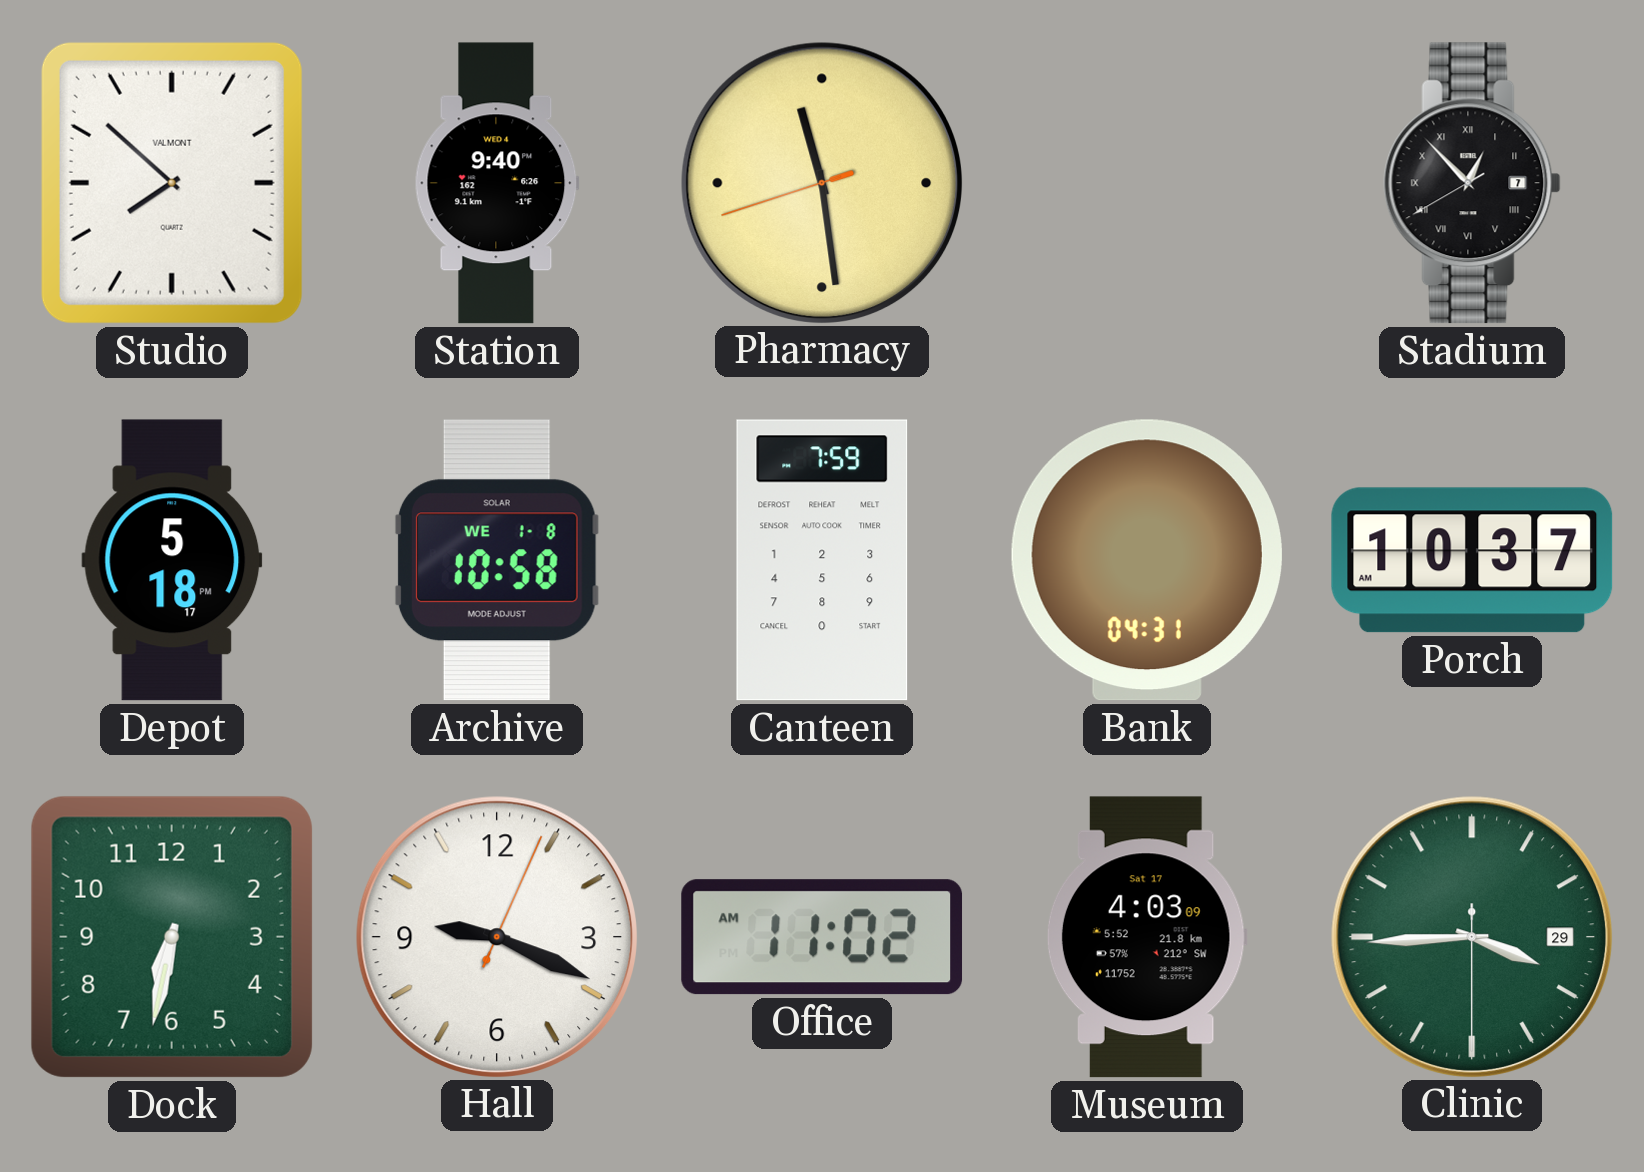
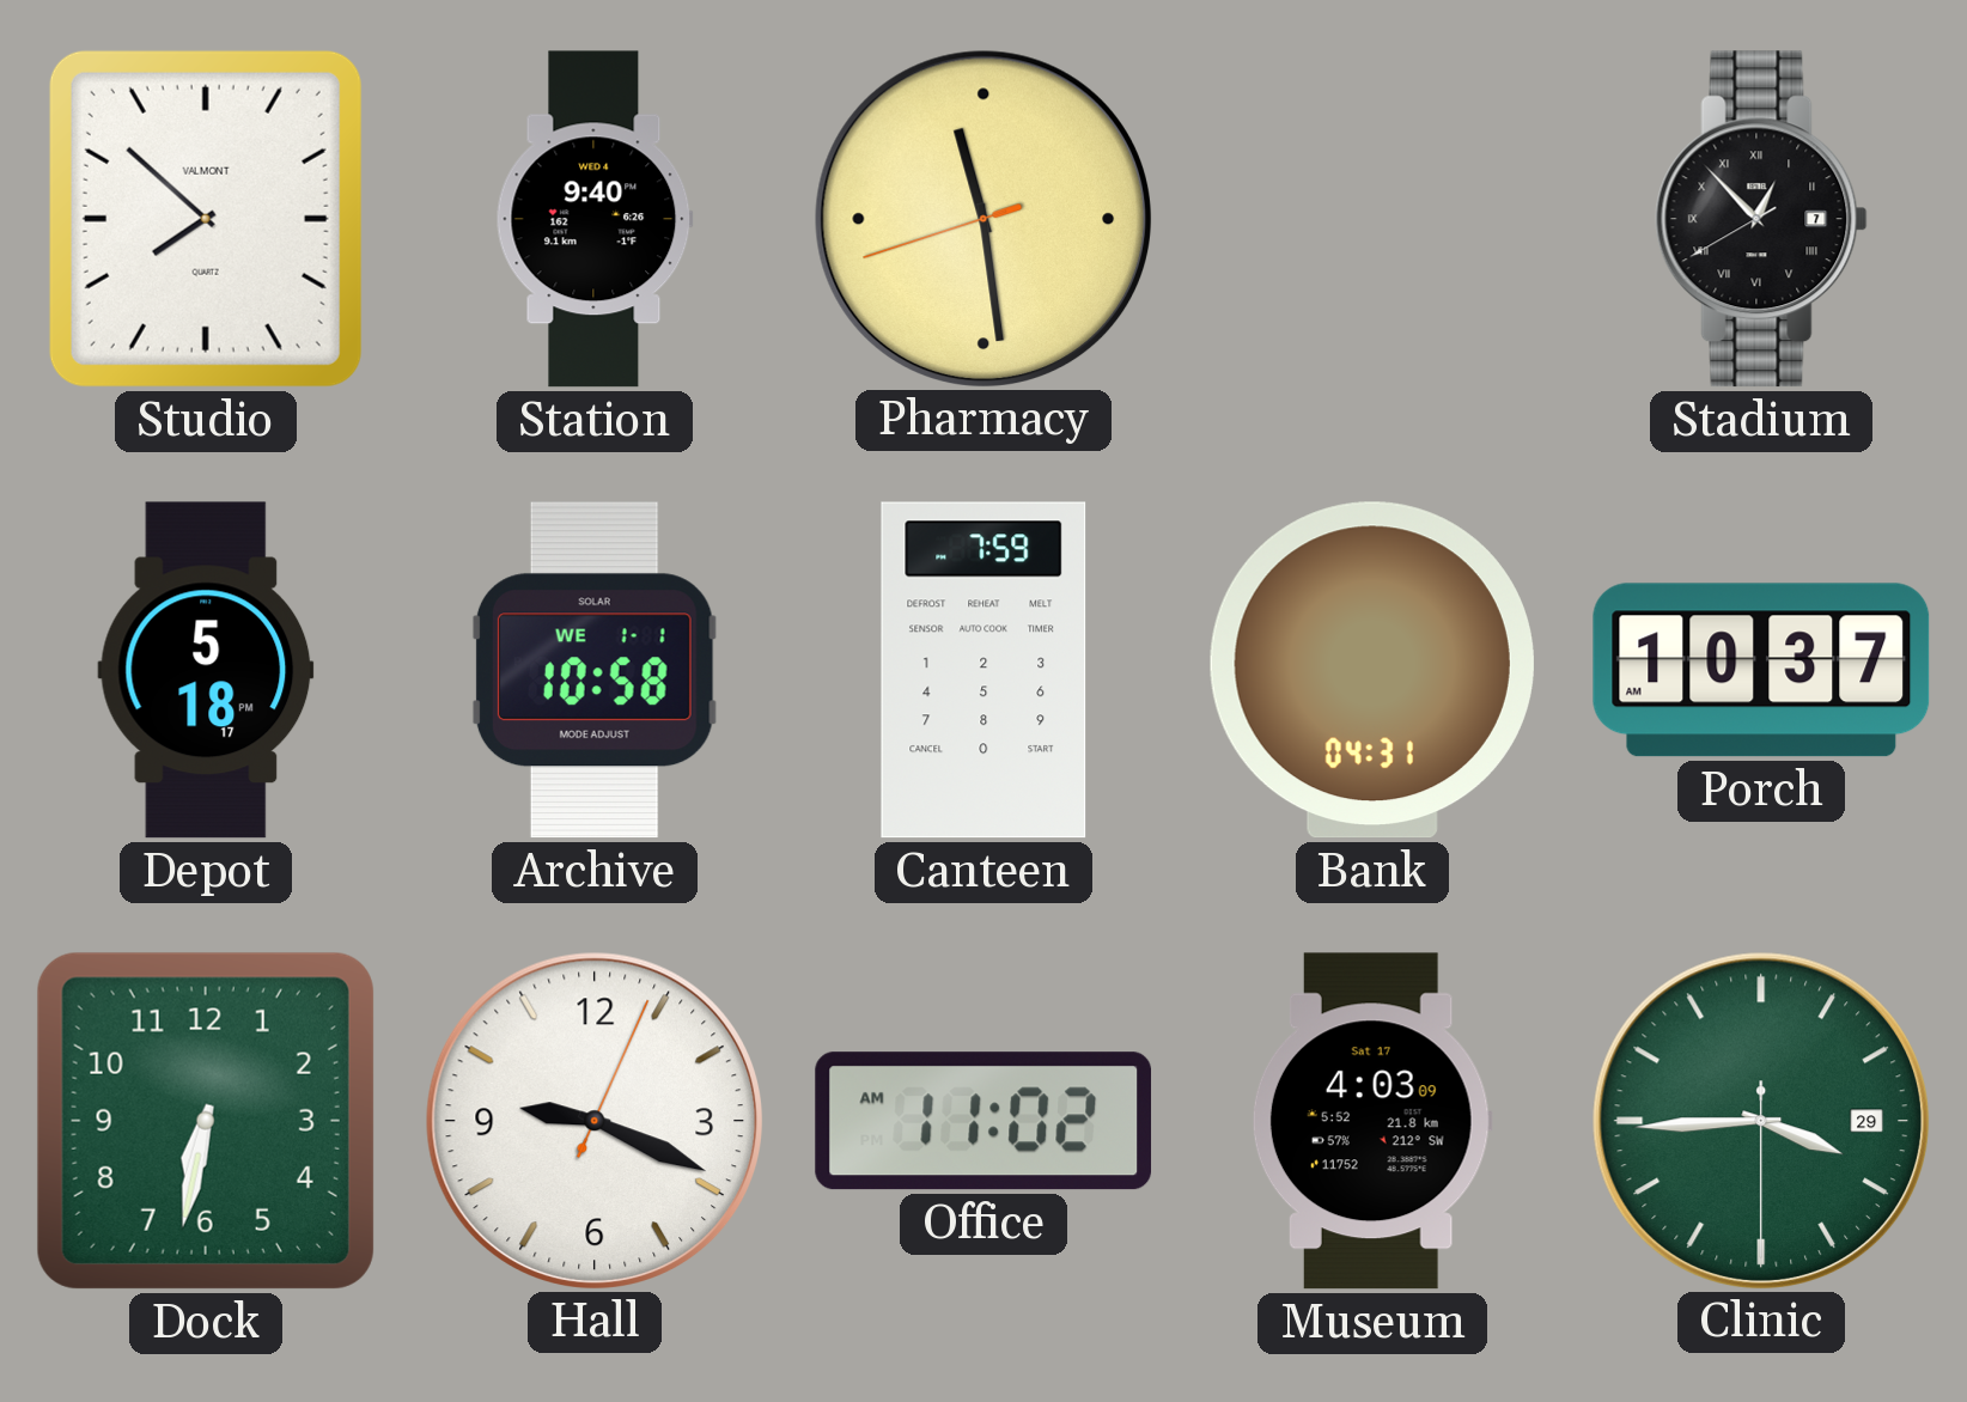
Archive date: WE 1-8 -> WE 1-1
